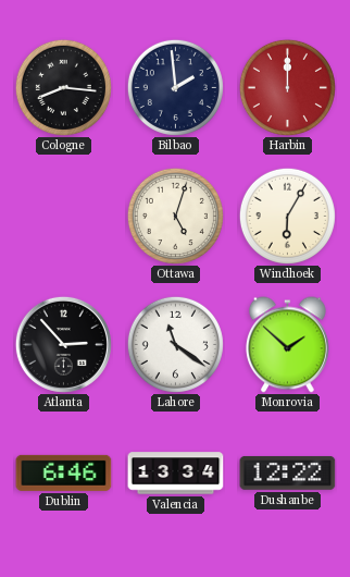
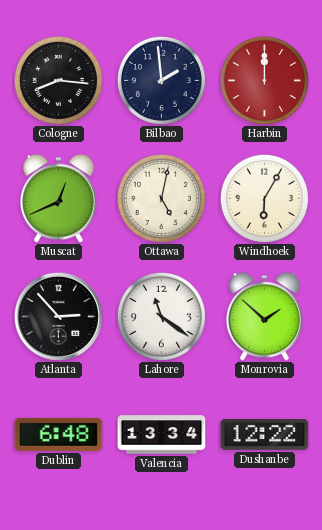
Muscat: none -> 12:41
Ottawa: 5:03 -> 5:02
Dublin: 6:46 -> 6:48
